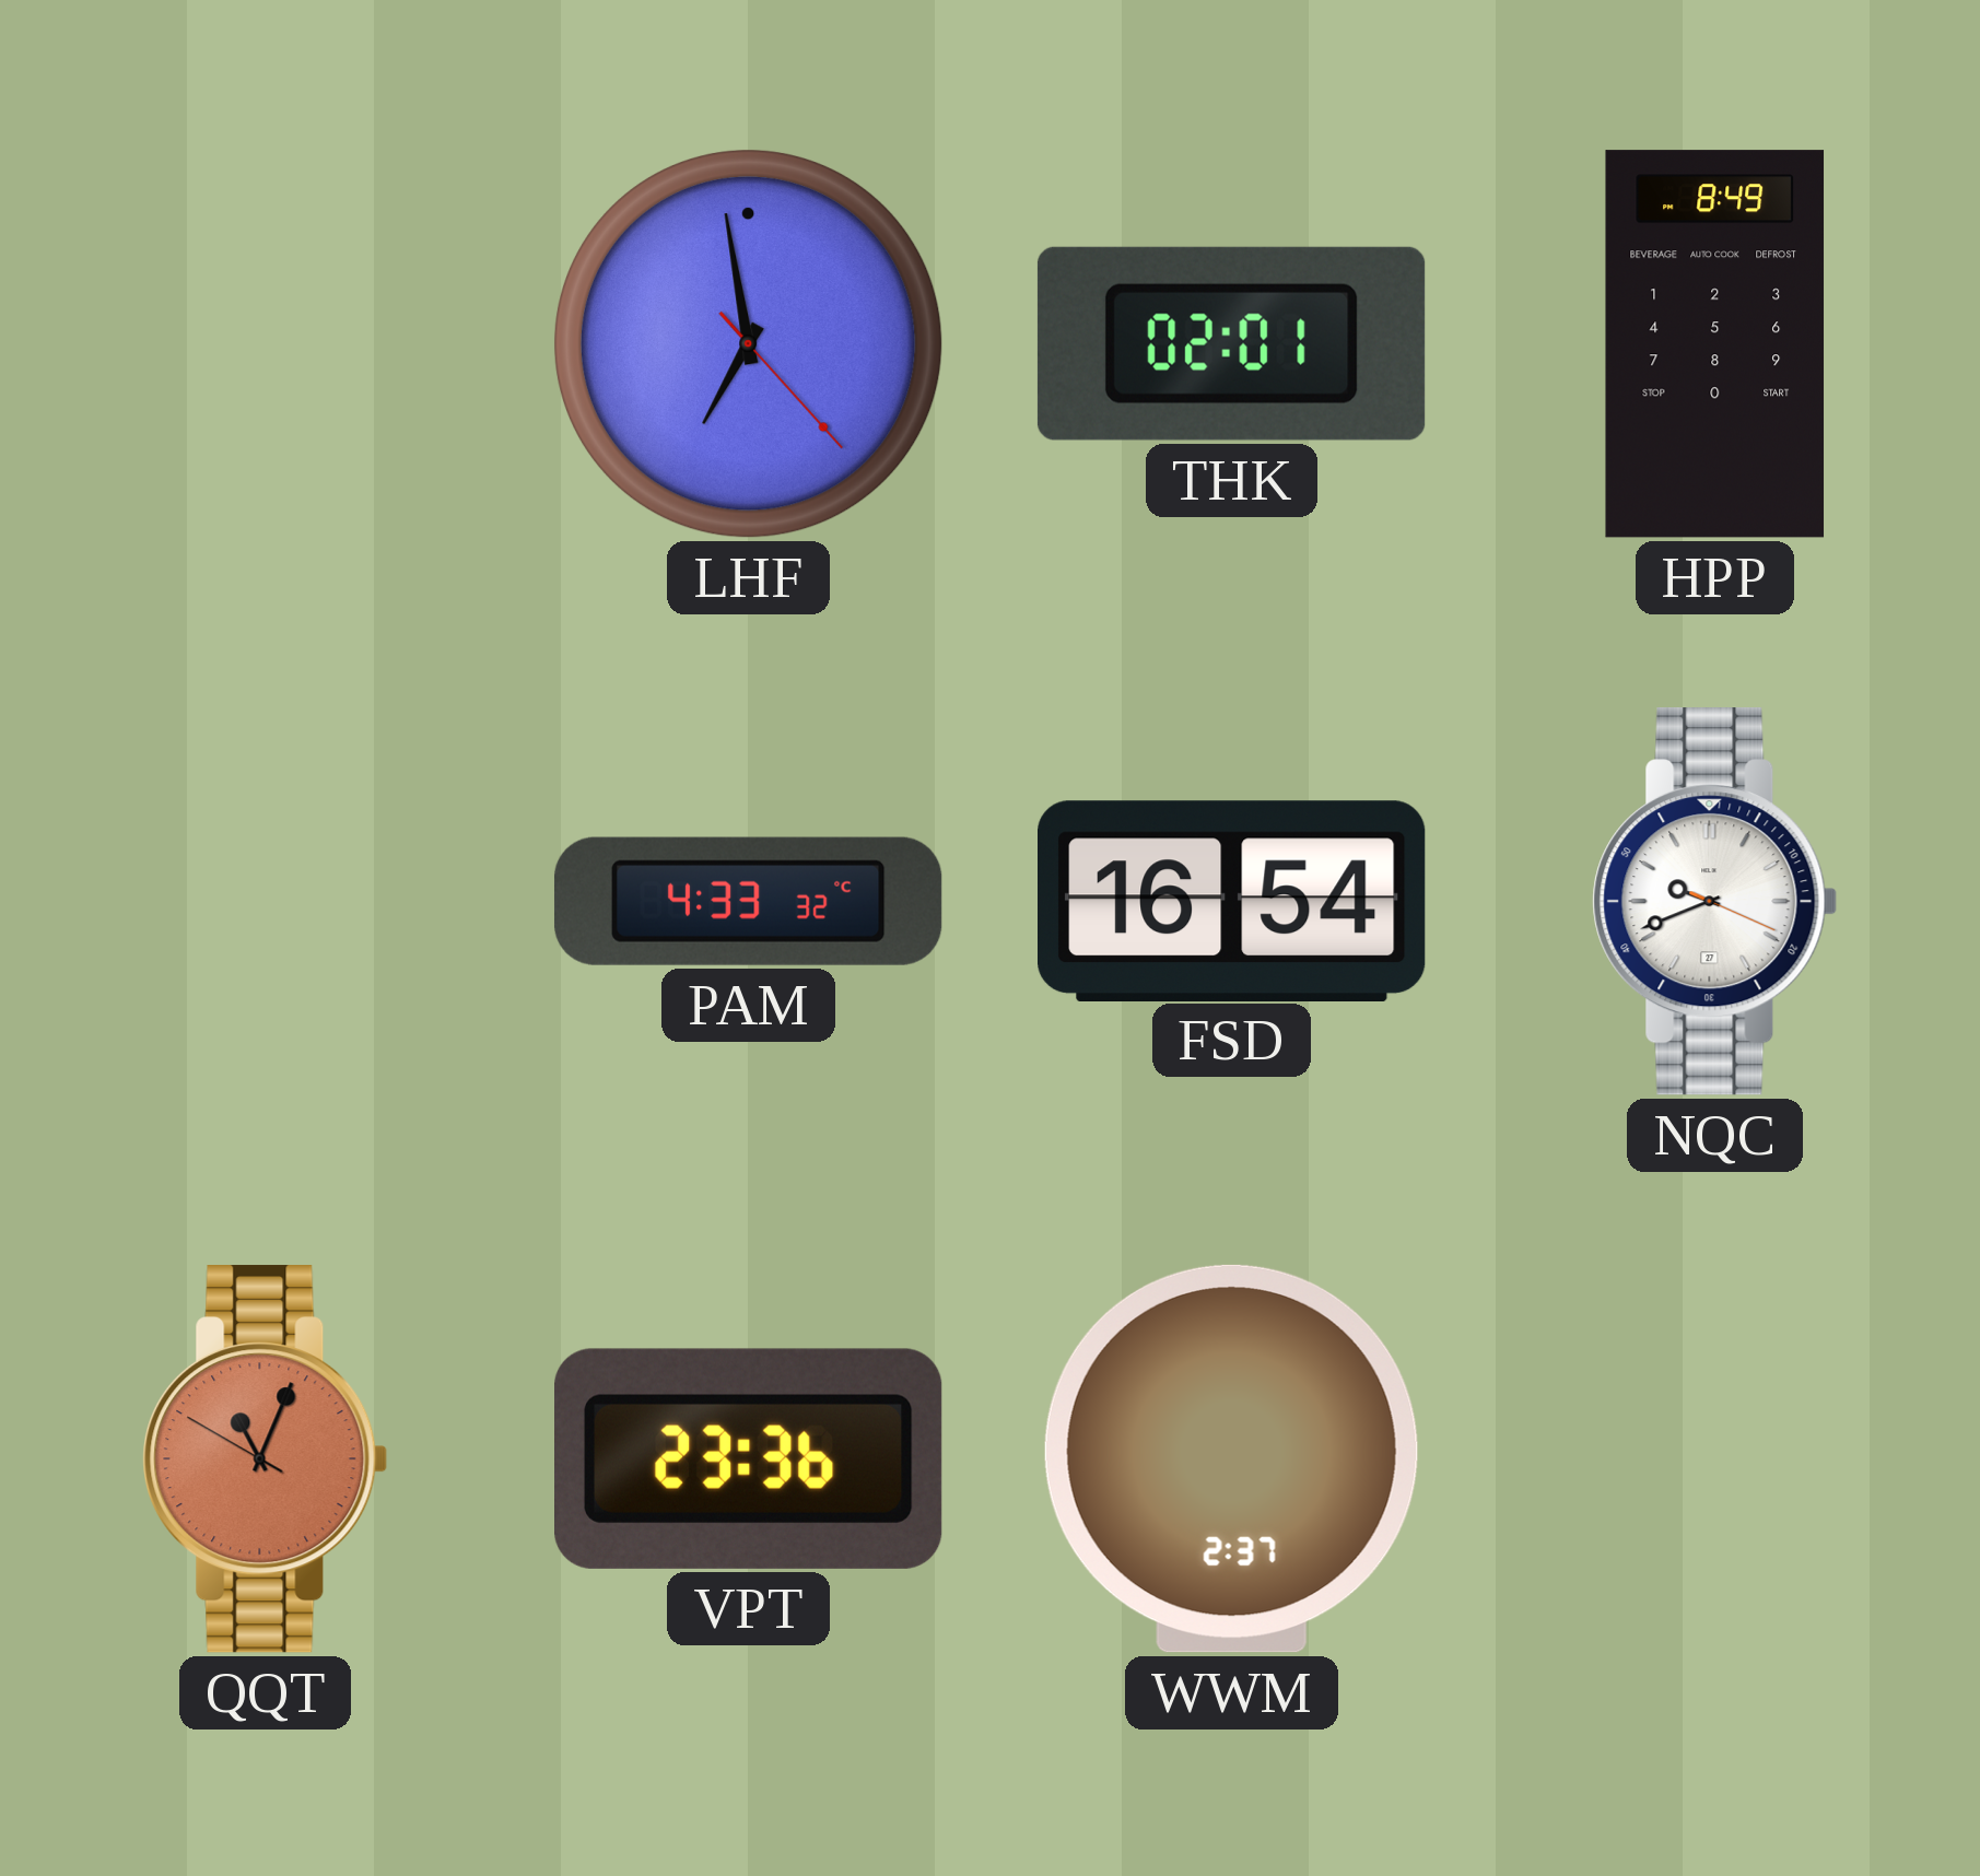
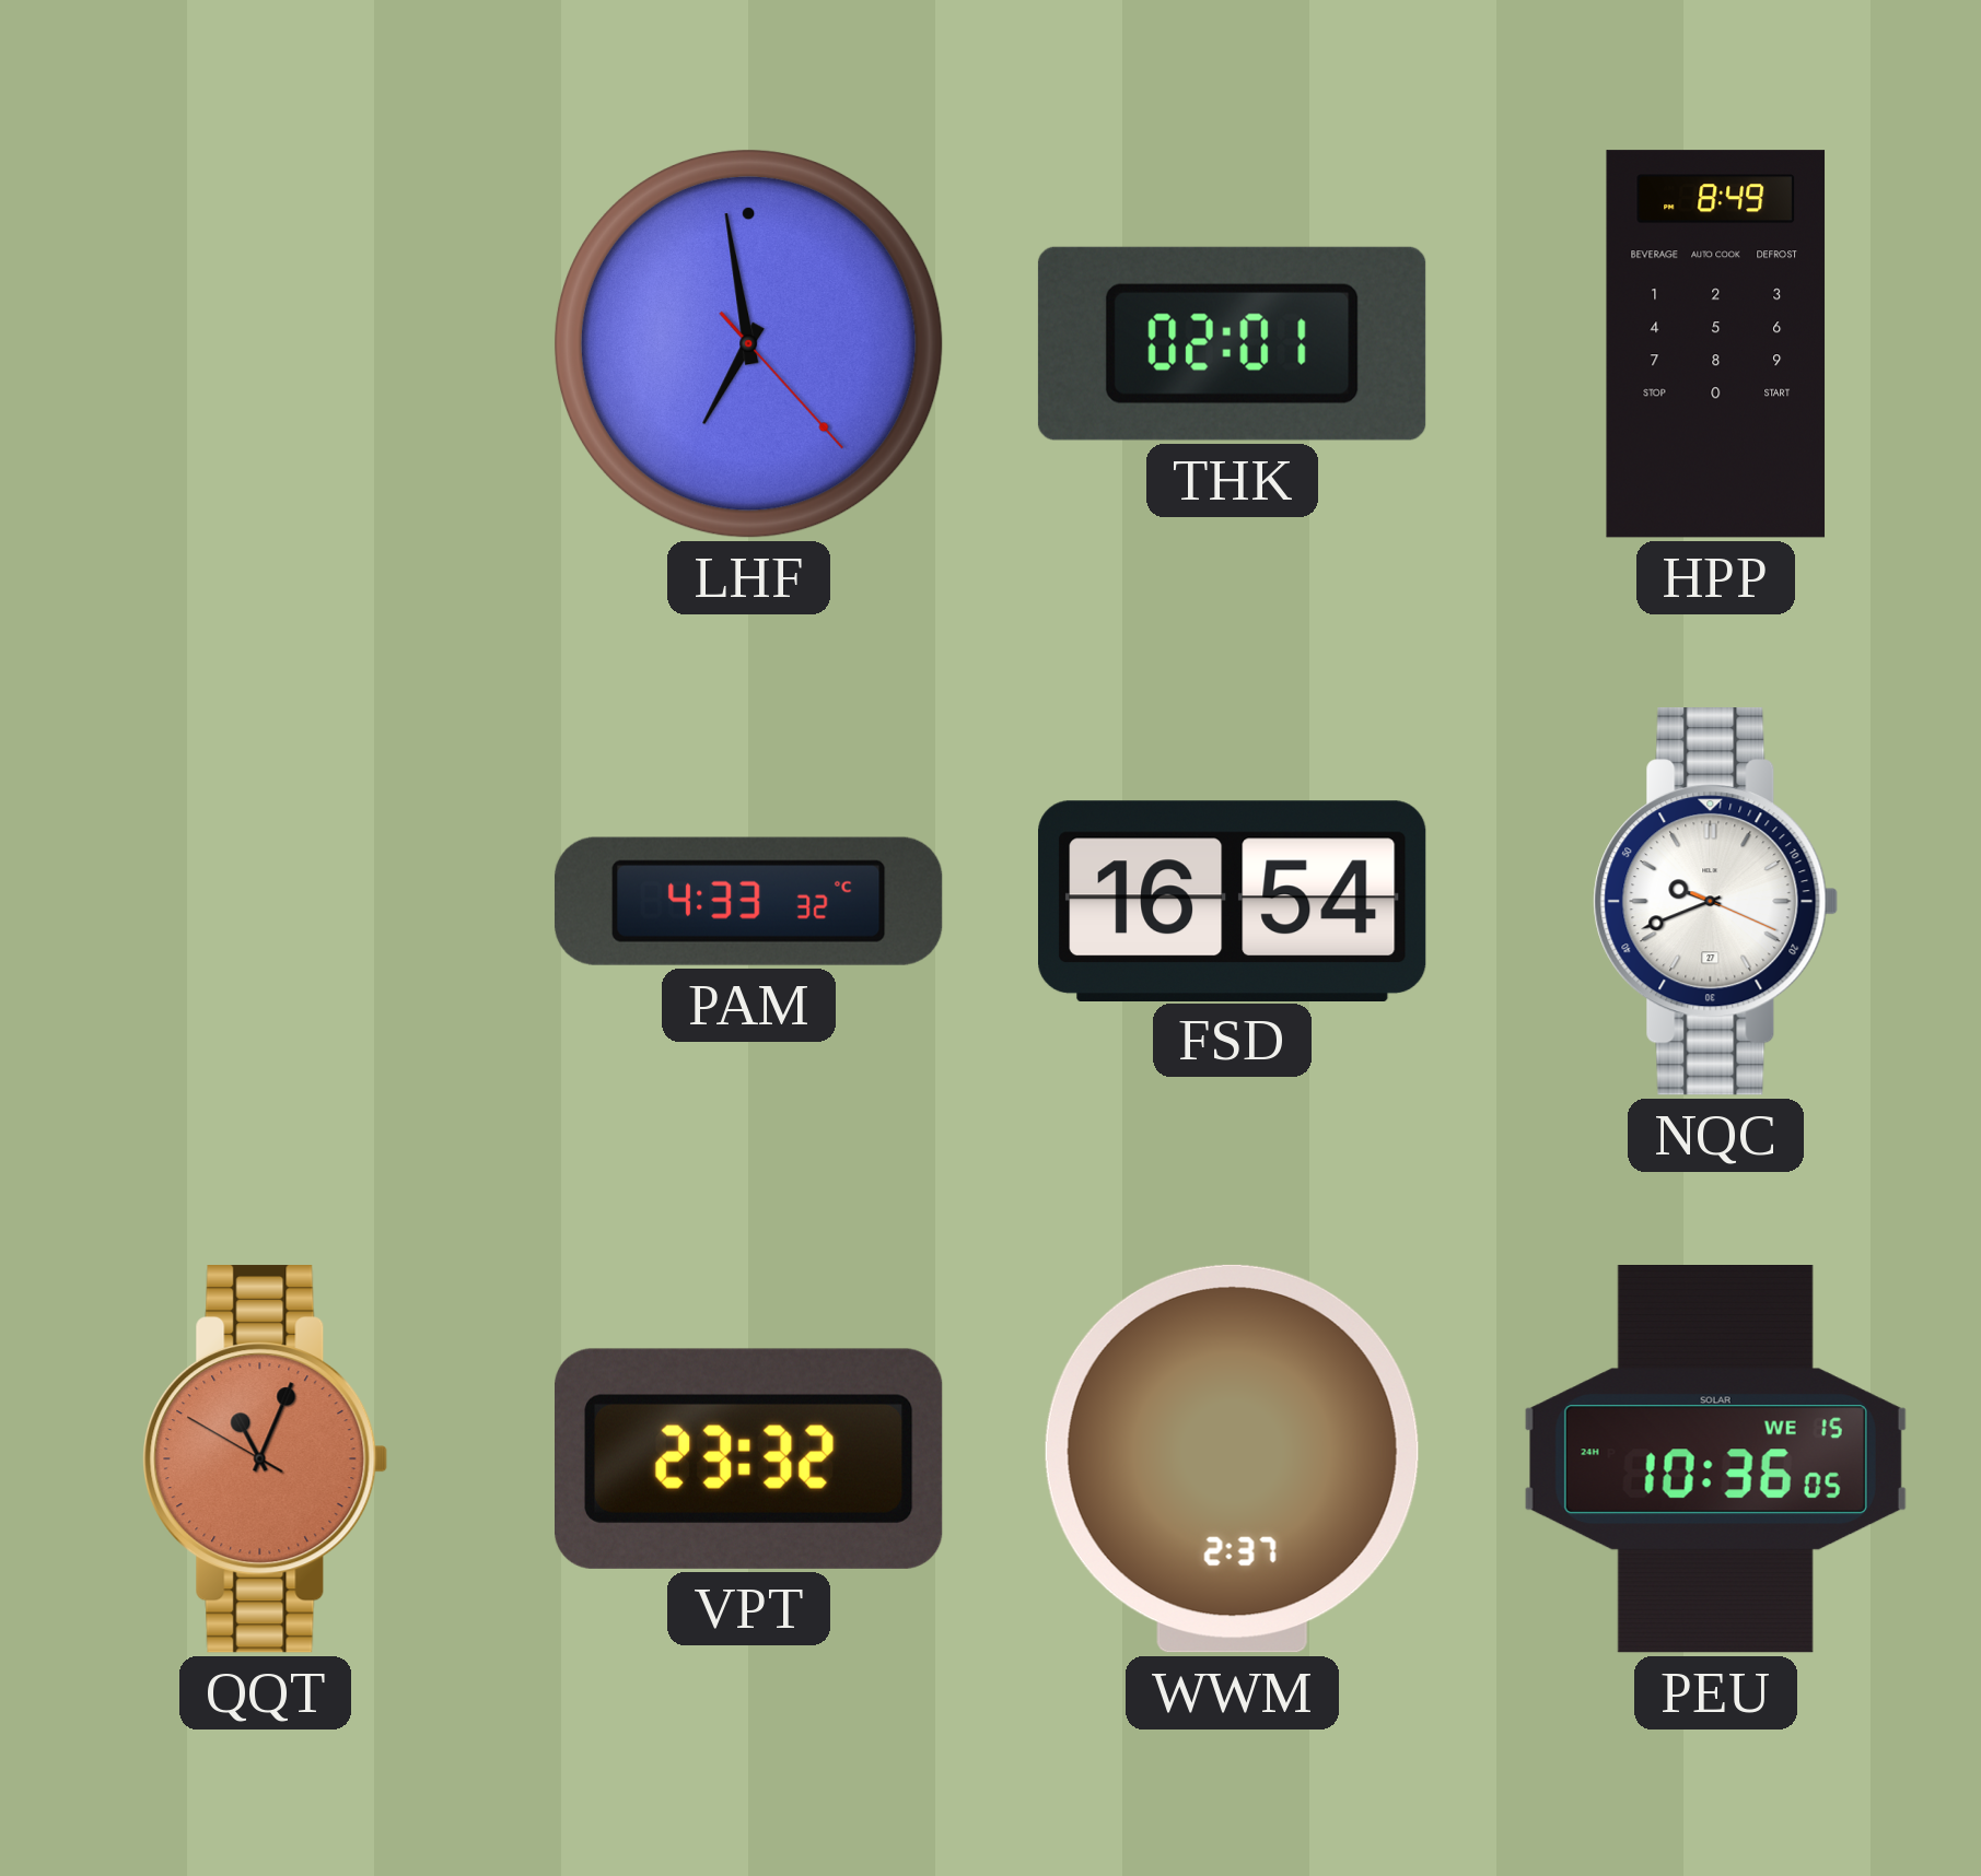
VPT: 23:36 -> 23:32
PEU: none -> 10:36
